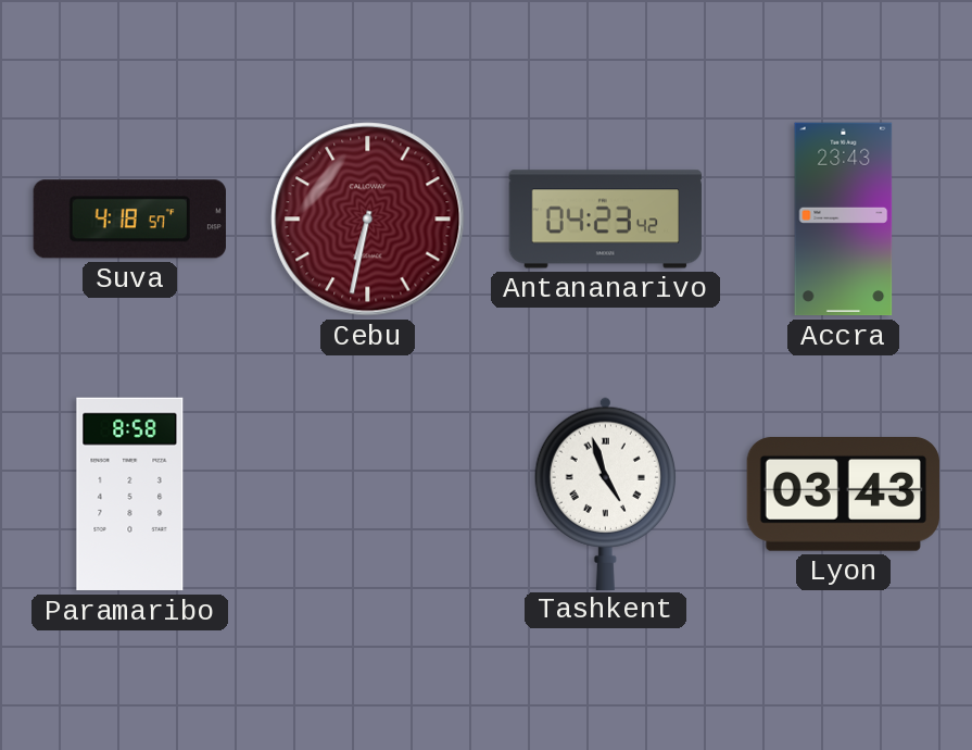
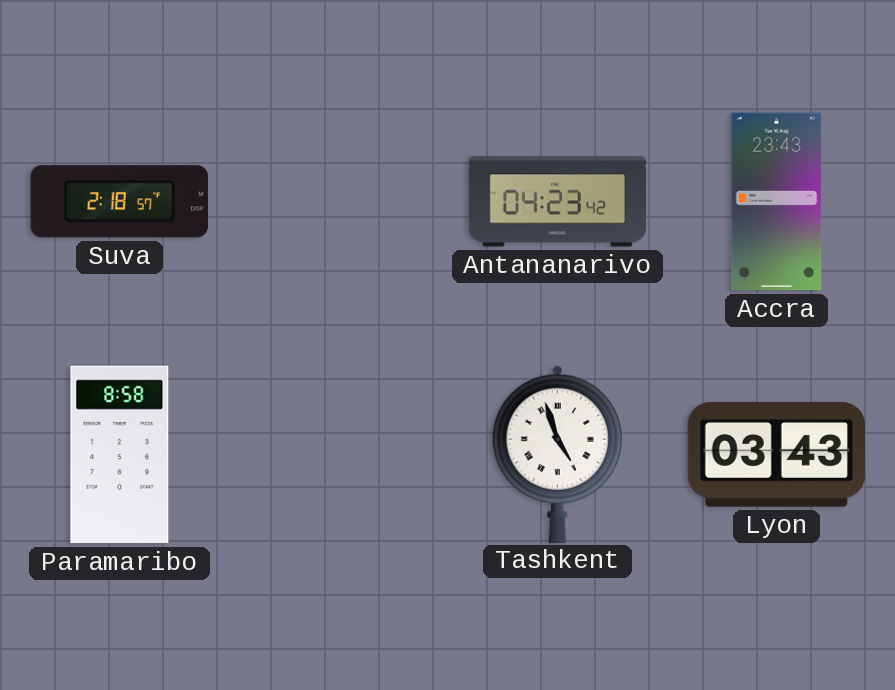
Suva: 4:18 -> 2:18
Cebu: 6:32 -> none
